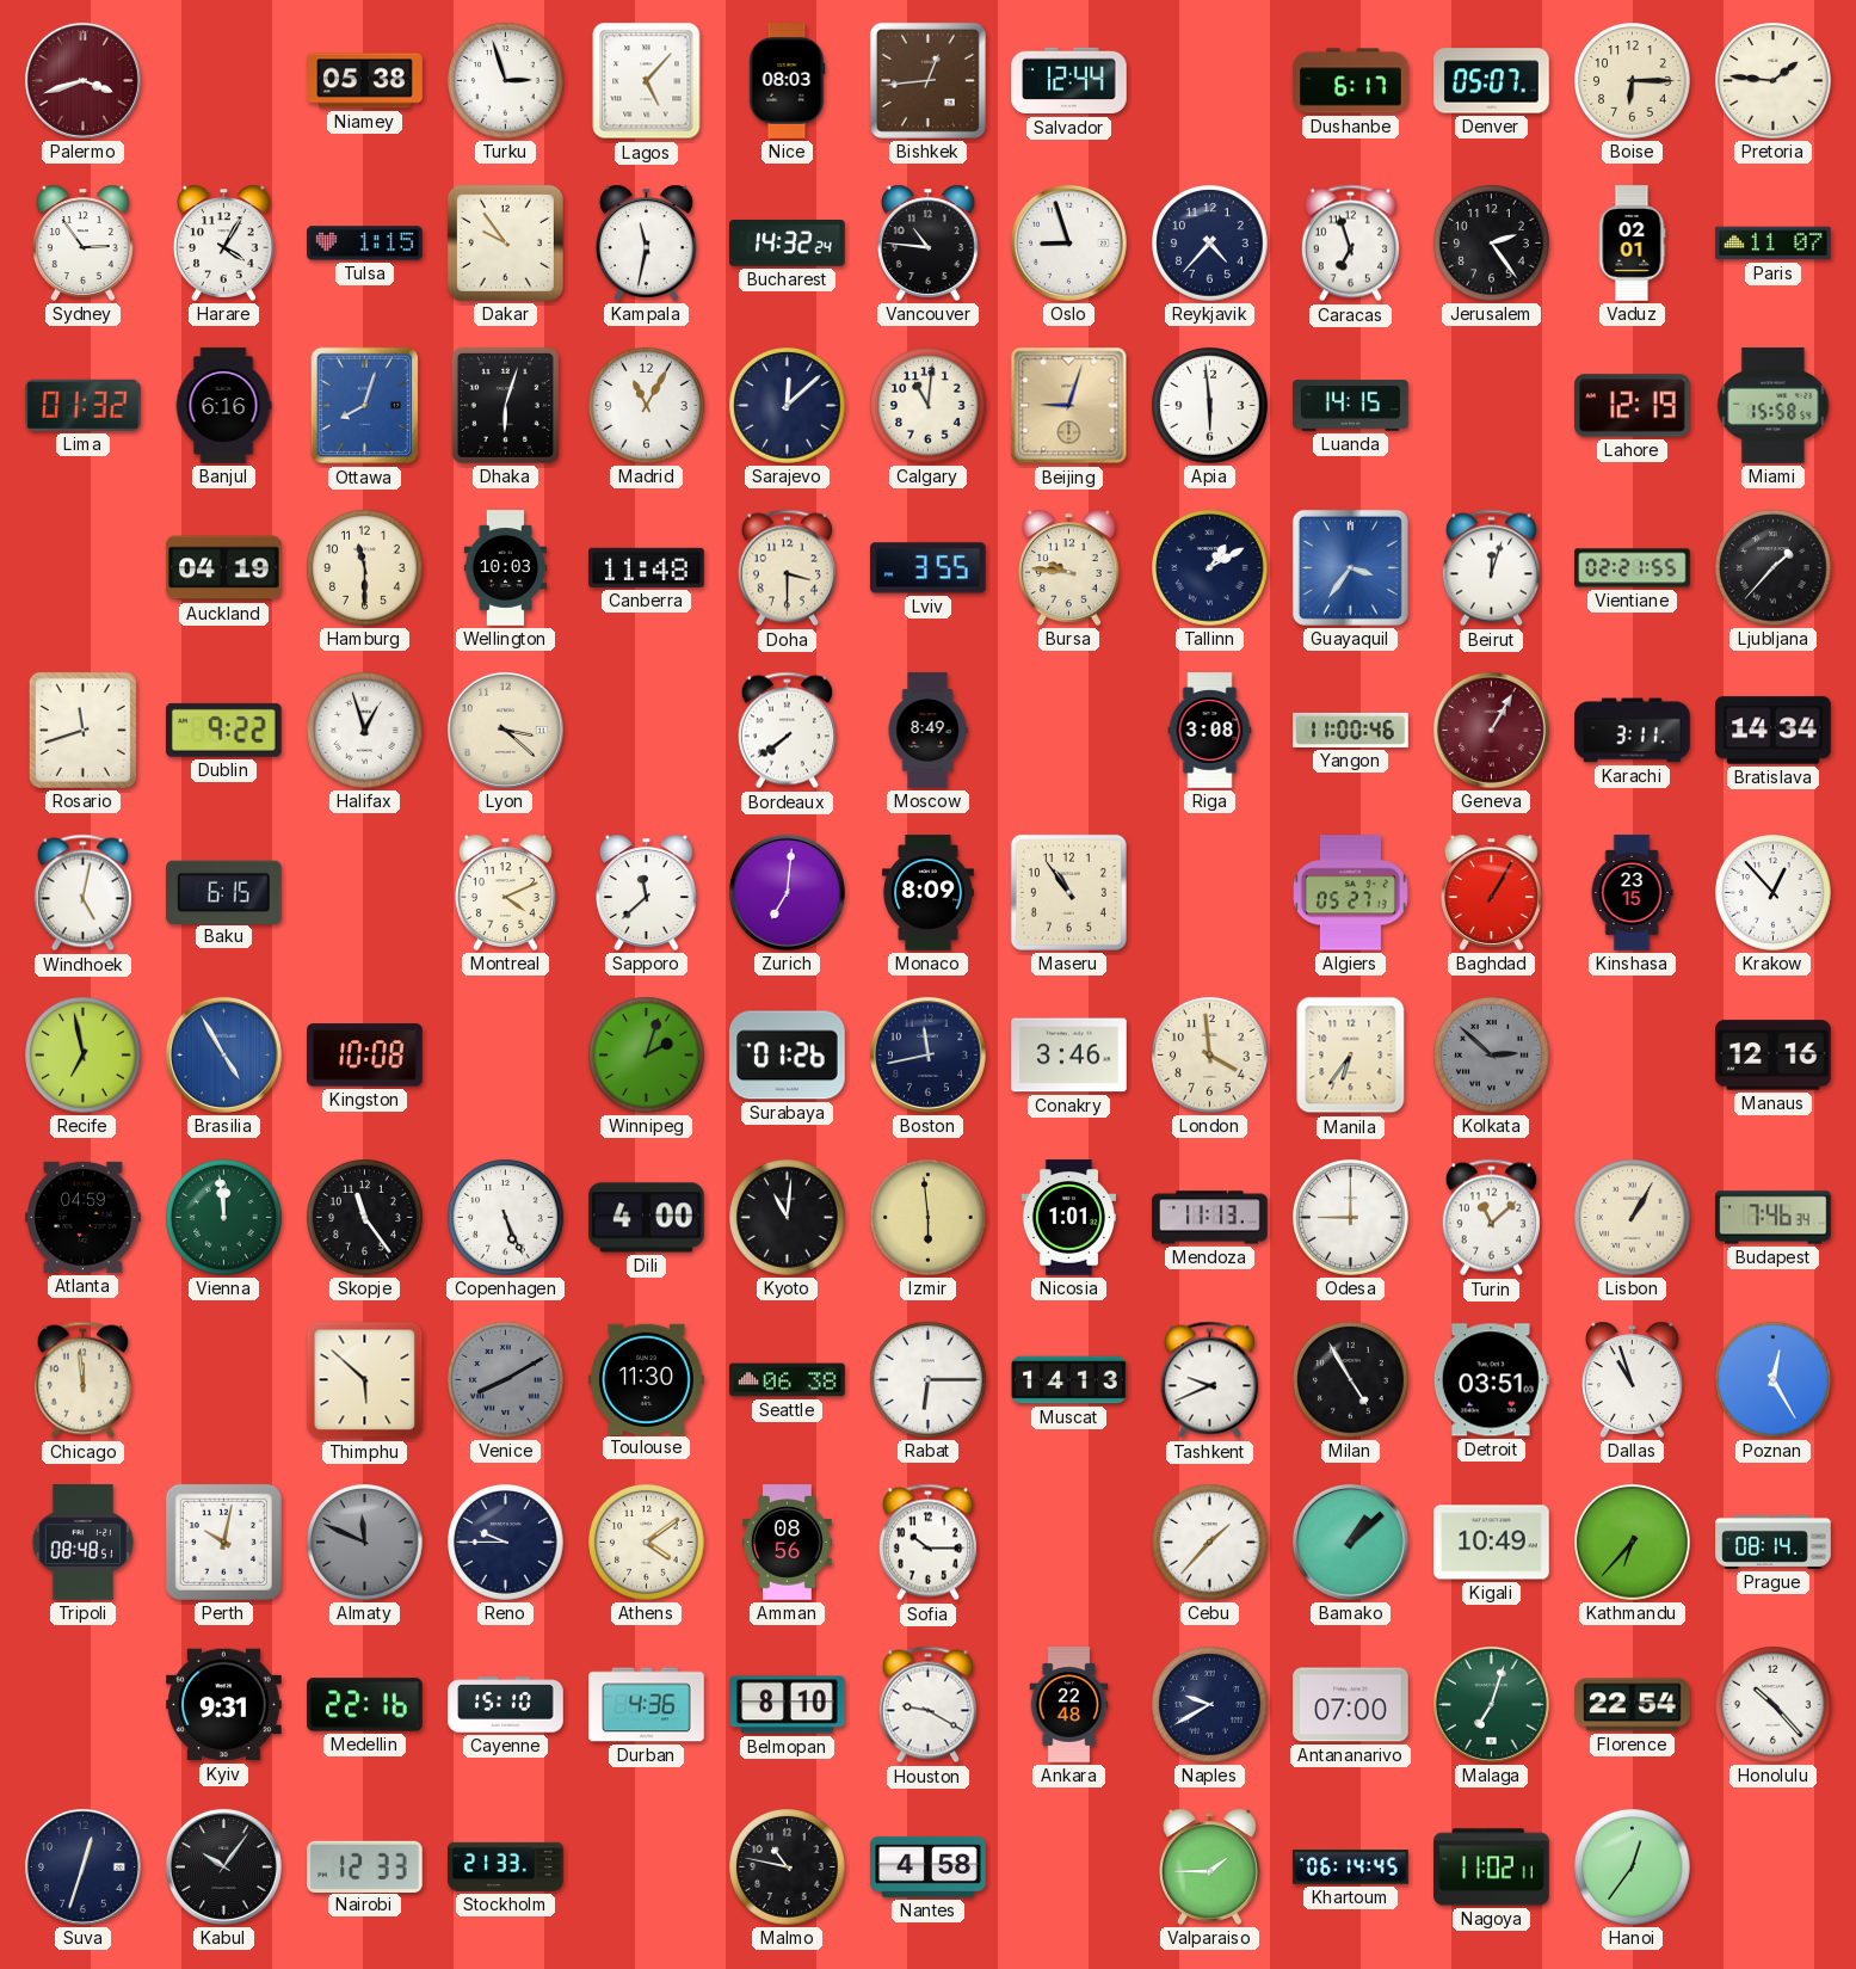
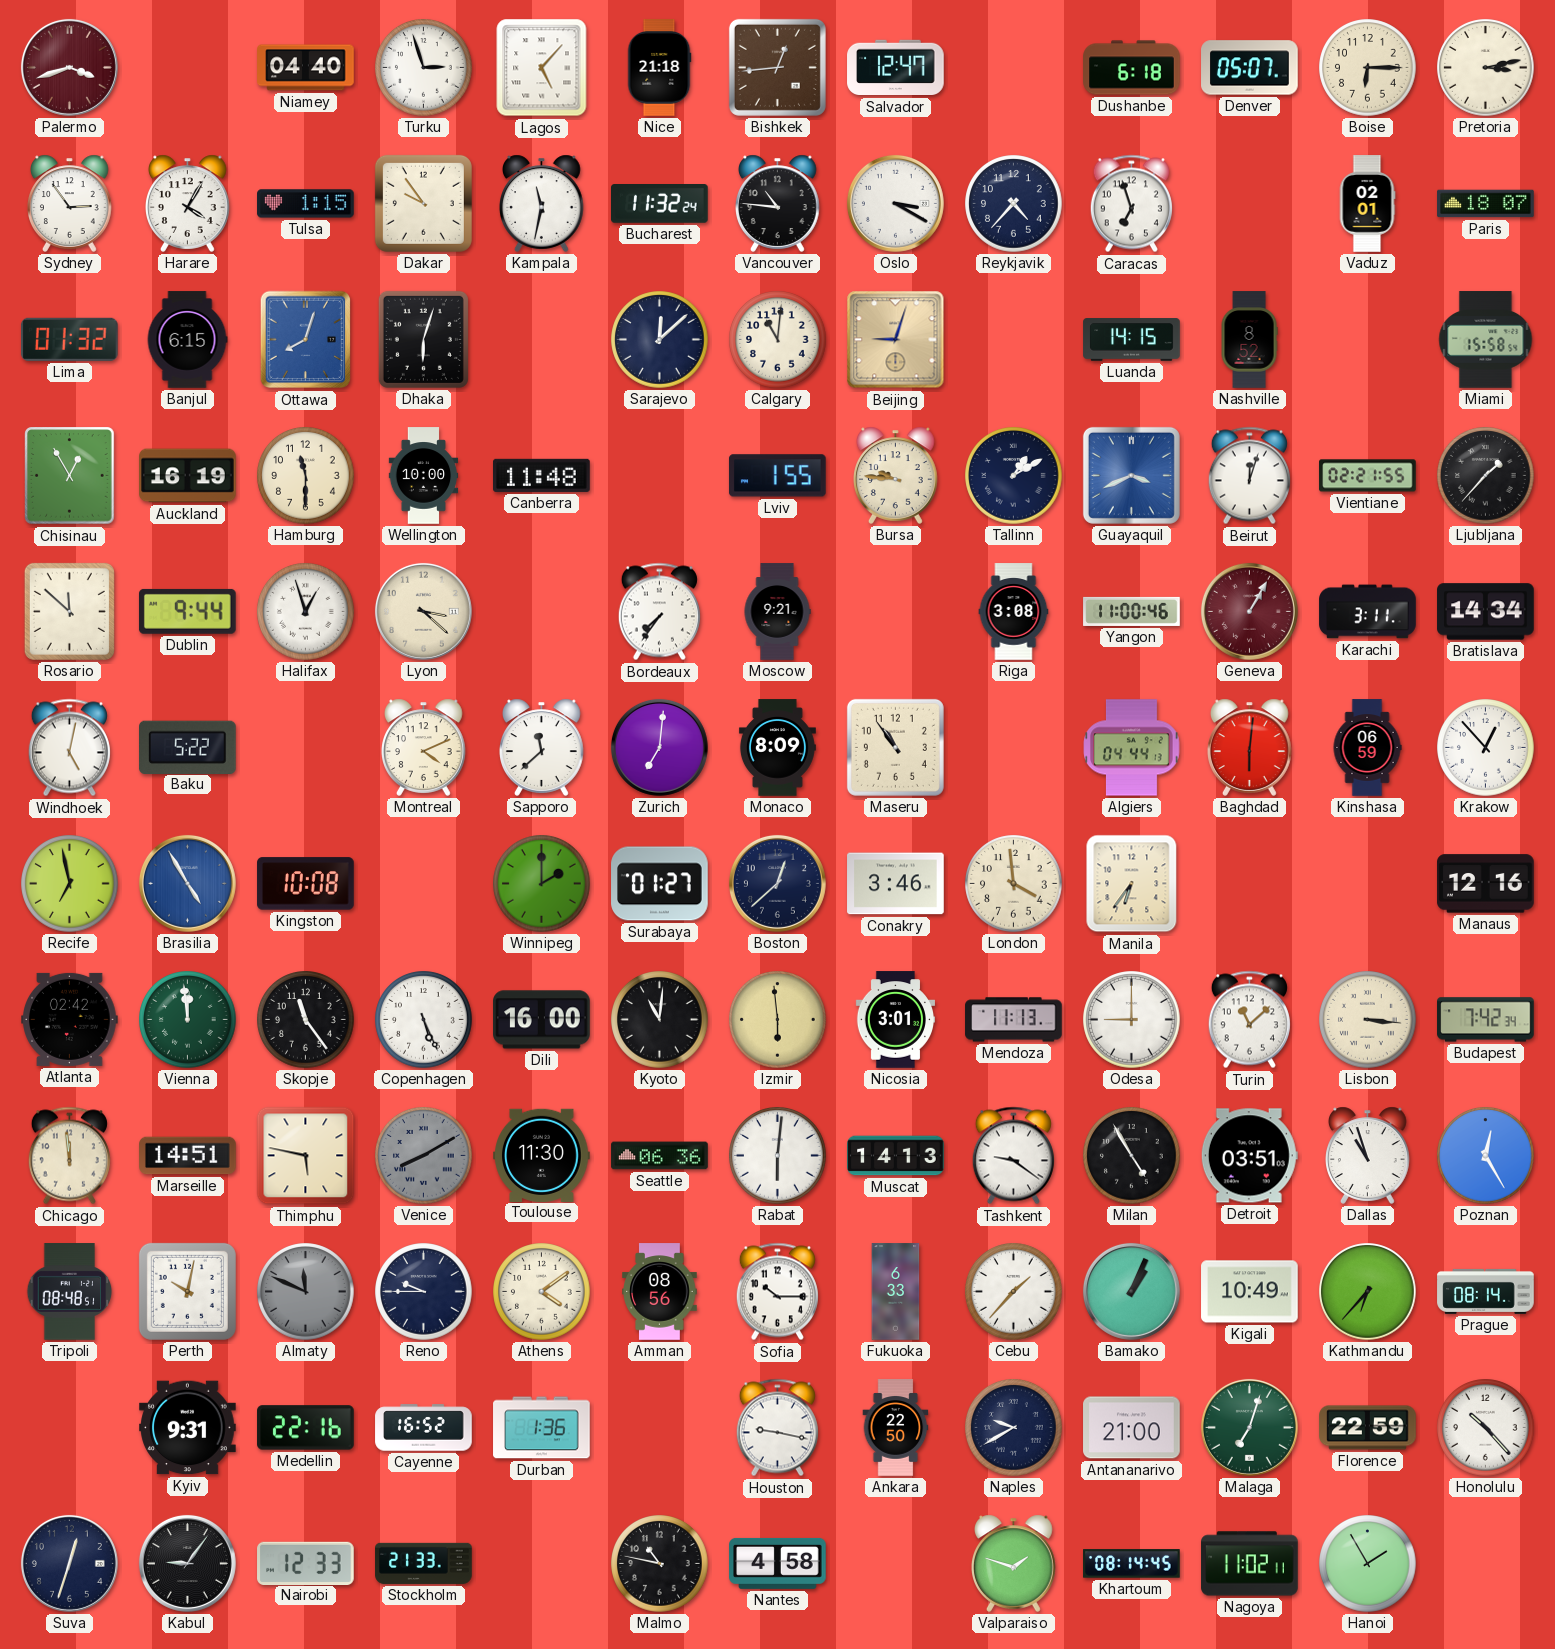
Niamey: 05:38 -> 04:40
Nice: 08:03 -> 21:18
Salvador: 12:44 -> 12:47
Dushanbe: 6:17 -> 6:18
Pretoria: 1:46 -> 3:13
Bucharest: 14:32 -> 11:32
Oslo: 8:57 -> 3:20
Jerusalem: 2:24 -> none
Paris: 11:07 -> 18:07
Banjul: 6:16 -> 6:15
Madrid: 11:05 -> none
Apia: 5:59 -> none
Nashville: none -> 8:52
Lahore: 12:19 -> none
Chisinau: none -> 12:55
Auckland: 04:19 -> 16:19
Wellington: 10:03 -> 10:00
Doha: 3:30 -> none
Lviv: 3:55 -> 1:55
Guayaquil: 3:36 -> 3:41
Rosario: 11:42 -> 11:52
Dublin: 9:22 -> 9:44
Bordeaux: 7:39 -> 7:36
Moscow: 8:49 -> 9:21
Baku: 6:15 -> 5:22
Algiers: 05:27 -> 04:44
Baghdad: 1:05 -> 6:01
Kinshasa: 23:15 -> 06:59
Winnipeg: 2:03 -> 2:00
Surabaya: 01:26 -> 01:27
Boston: 11:43 -> 12:38
Kolkata: 2:52 -> none
Atlanta: 04:59 -> 02:42
Dili: 4:00 -> 16:00
Nicosia: 1:01 -> 3:01
Lisbon: 1:05 -> 3:16
Budapest: 7:46 -> 7:42
Marseille: none -> 14:51
Thimphu: 5:52 -> 5:47
Seattle: 06:38 -> 06:36
Rabat: 6:15 -> 6:01
Tashkent: 9:41 -> 9:21
Fukuoka: none -> 6:33
Bamako: 1:08 -> 1:04
Cayenne: 15:10 -> 16:52
Durban: 4:36 -> 1:36
Belmopan: 8:10 -> none
Houston: 9:20 -> 9:17
Ankara: 22:48 -> 22:50
Antananarivo: 07:00 -> 21:00
Florence: 22:54 -> 22:59
Kabul: 10:06 -> 9:06
Valparaiso: 1:45 -> 1:48
Khartoum: 06:14 -> 08:14
Hanoi: 12:36 -> 1:55
